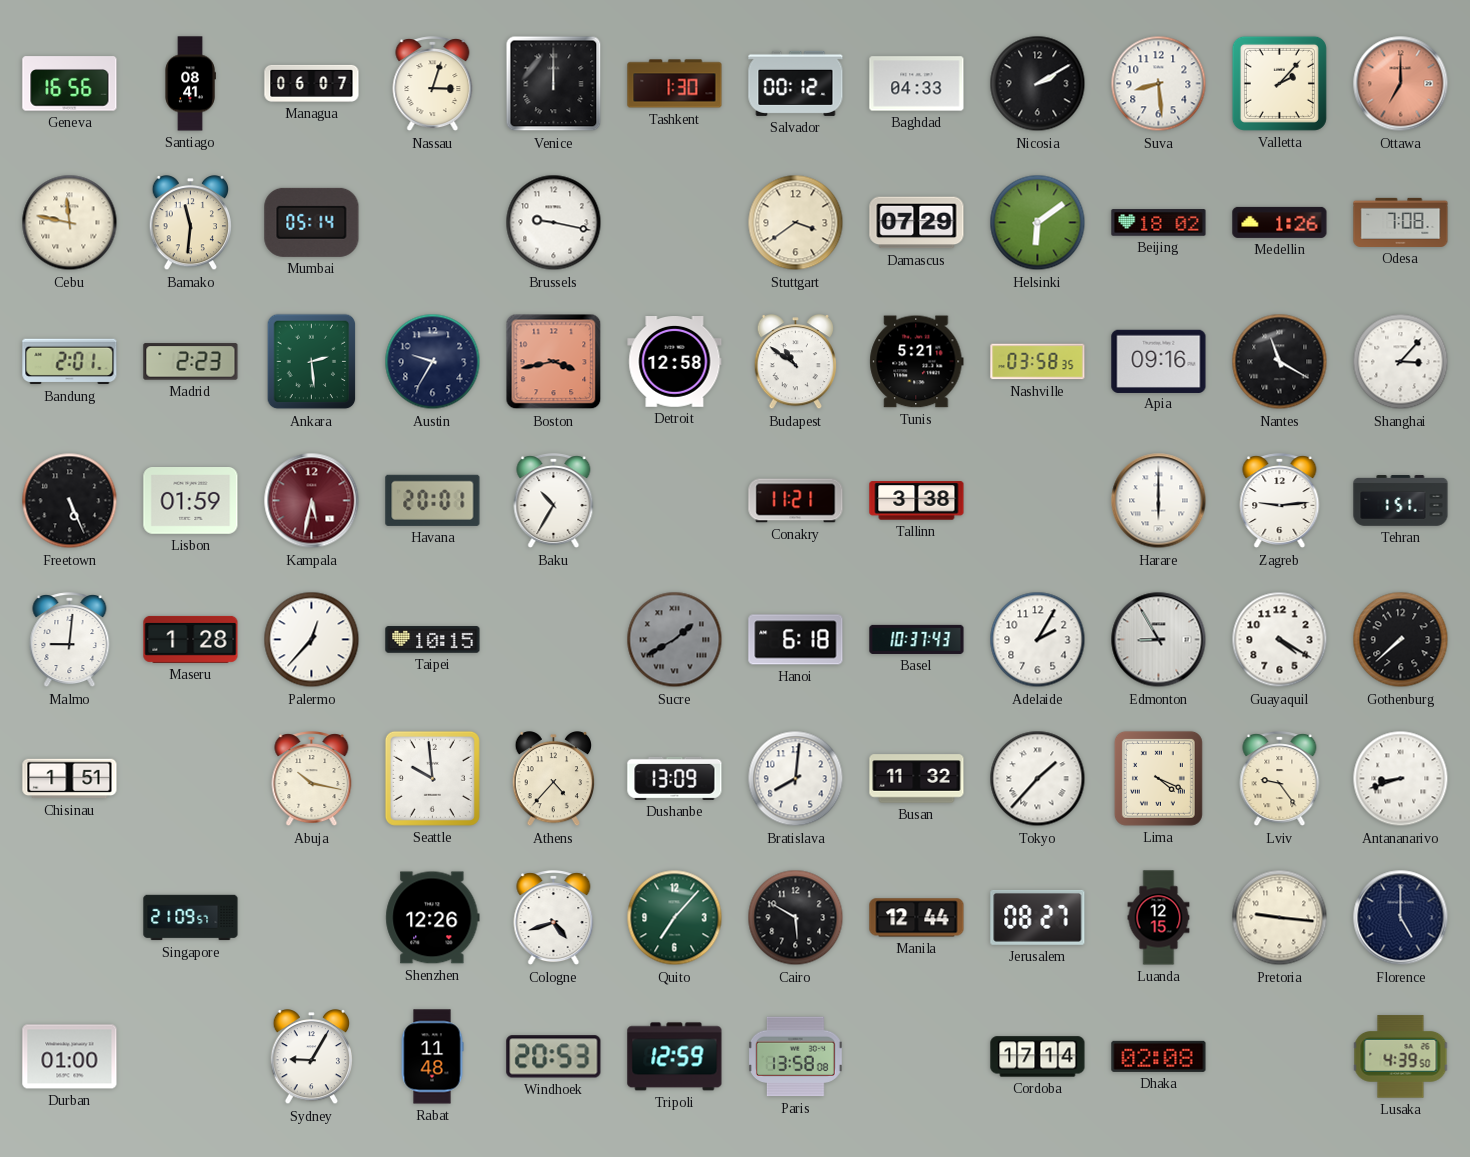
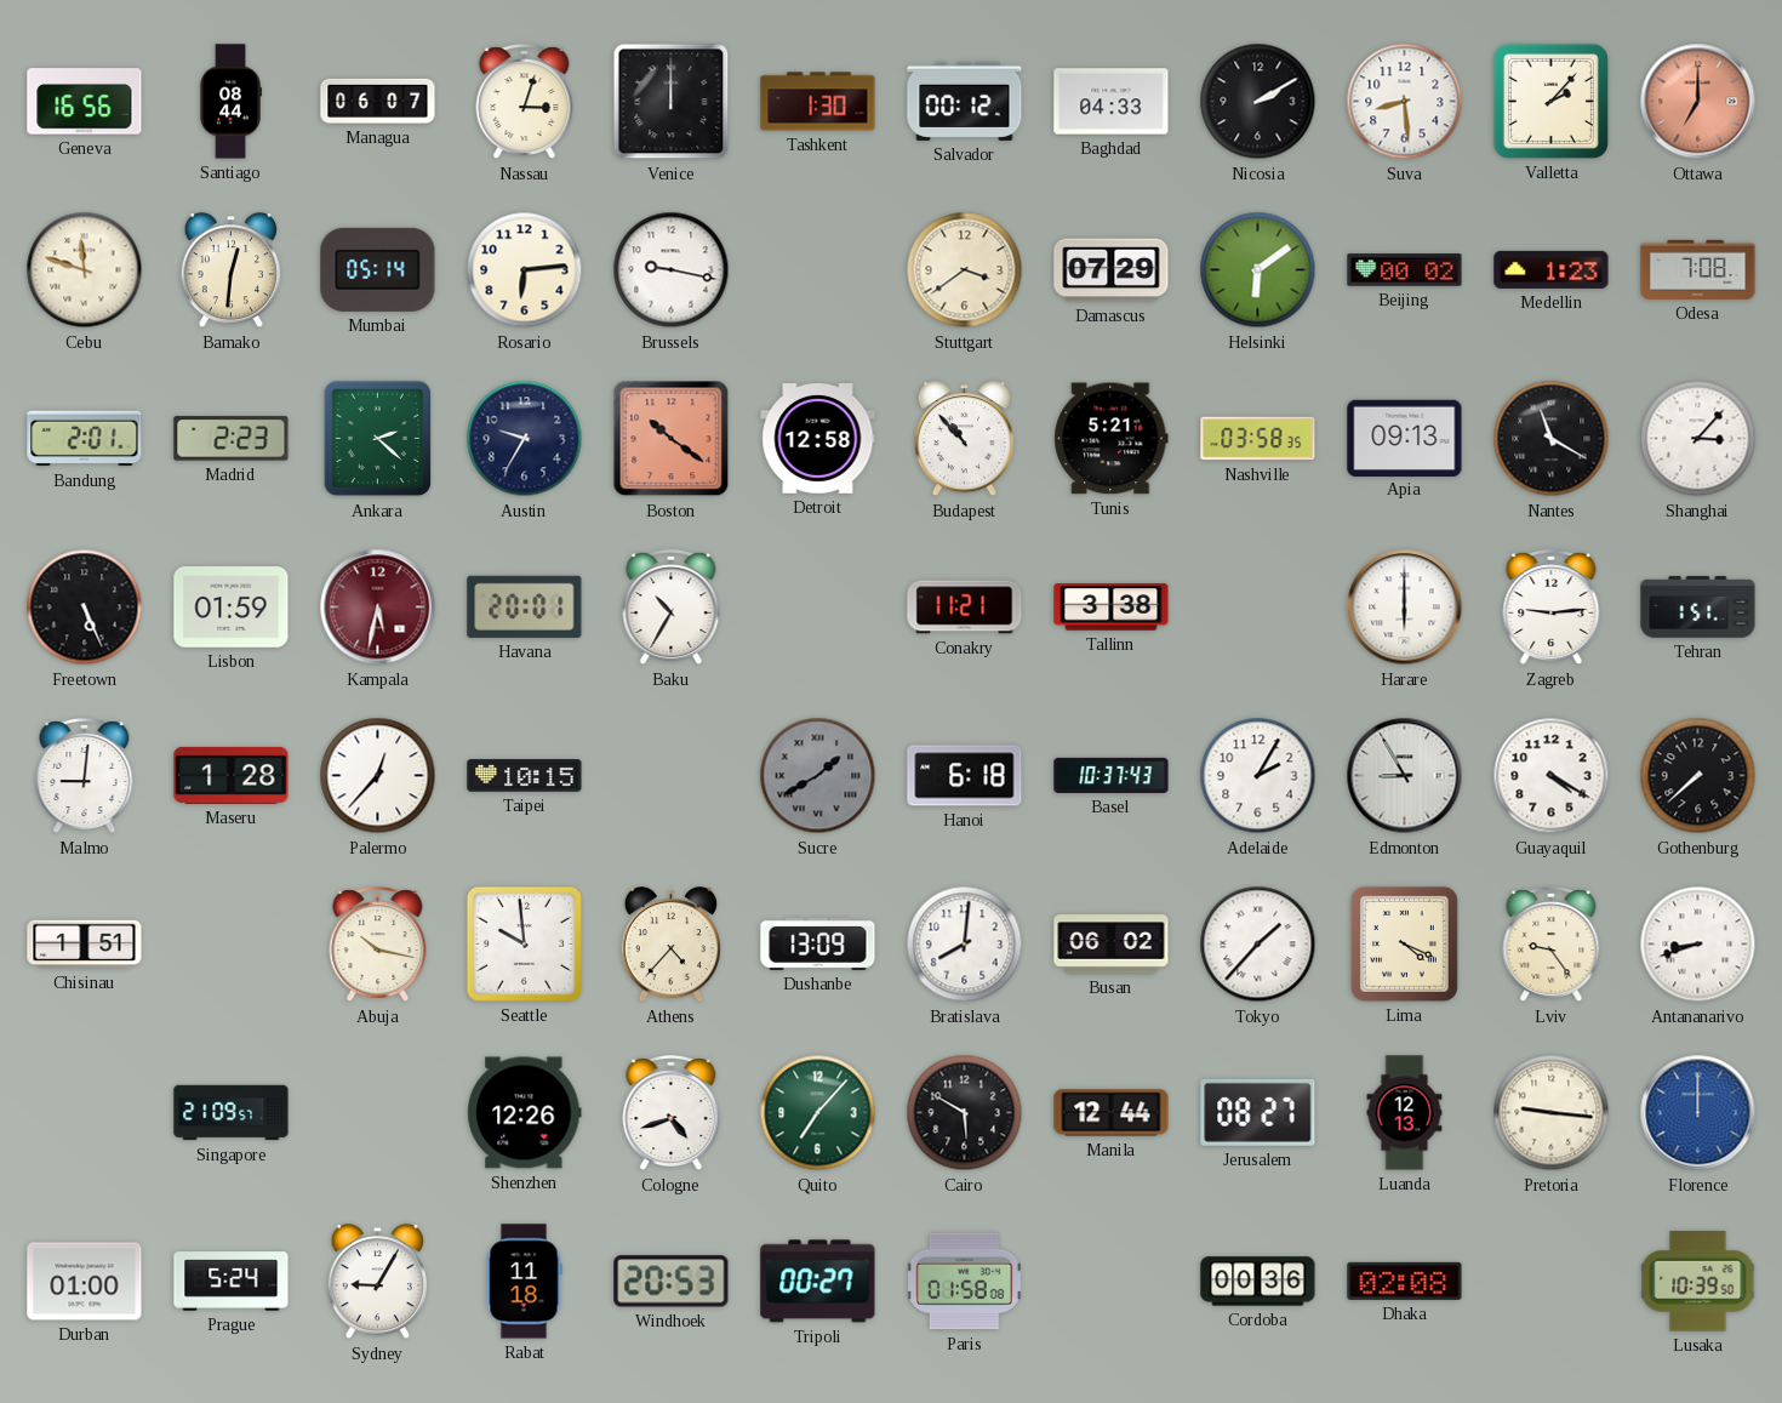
Santiago: 08:41 -> 08:44
Cebu: 11:47 -> 11:48
Bamako: 11:31 -> 12:31
Rosario: none -> 6:14
Beijing: 18:02 -> 00:02
Medellin: 1:26 -> 1:23
Ankara: 2:29 -> 2:22
Boston: 3:43 -> 10:21
Budapest: 10:51 -> 10:53
Apia: 09:16 -> 09:13
Busan: 11:32 -> 06:02
Luanda: 12:15 -> 12:13
Florence: 5:00 -> 12:00
Florence dial: navy -> blue
Prague: none -> 5:24
Rabat: 11:48 -> 11:18
Tripoli: 12:59 -> 00:27
Paris: 13:58 -> 01:58
Cordoba: 17:14 -> 00:36
Lusaka: 4:39 -> 10:39
